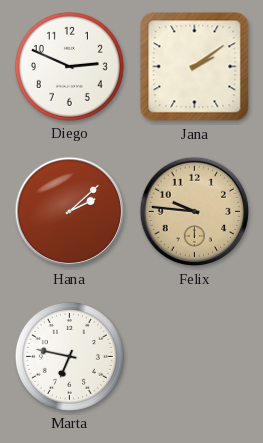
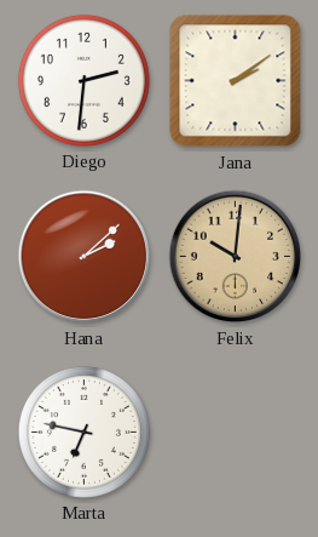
Diego: 2:49 -> 2:31
Felix: 9:46 -> 10:01
